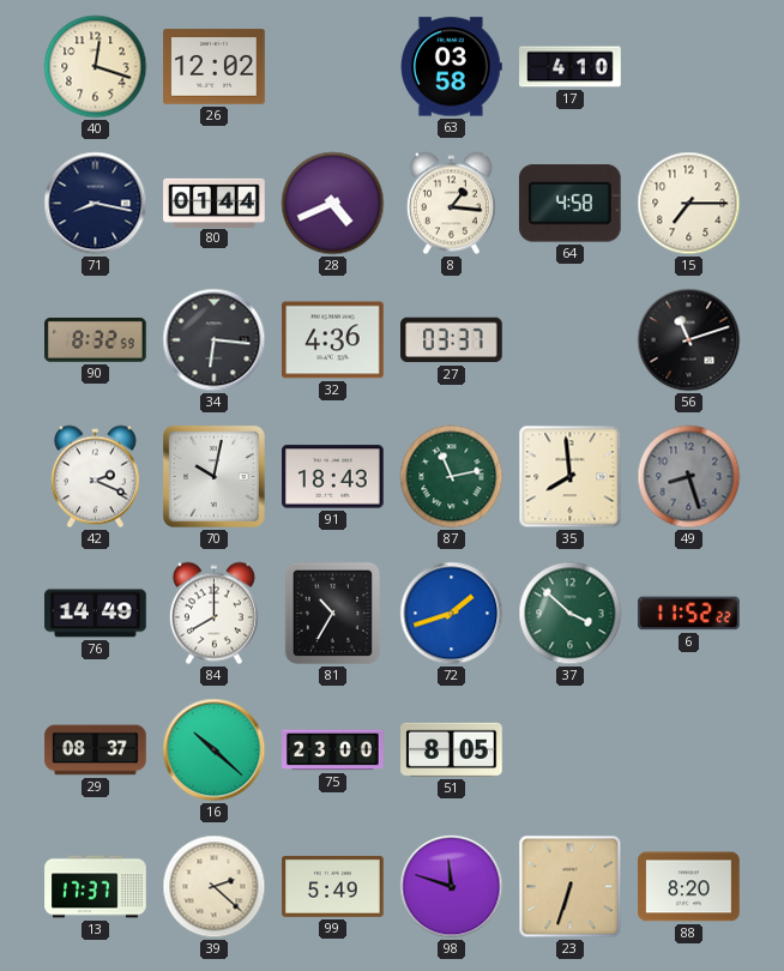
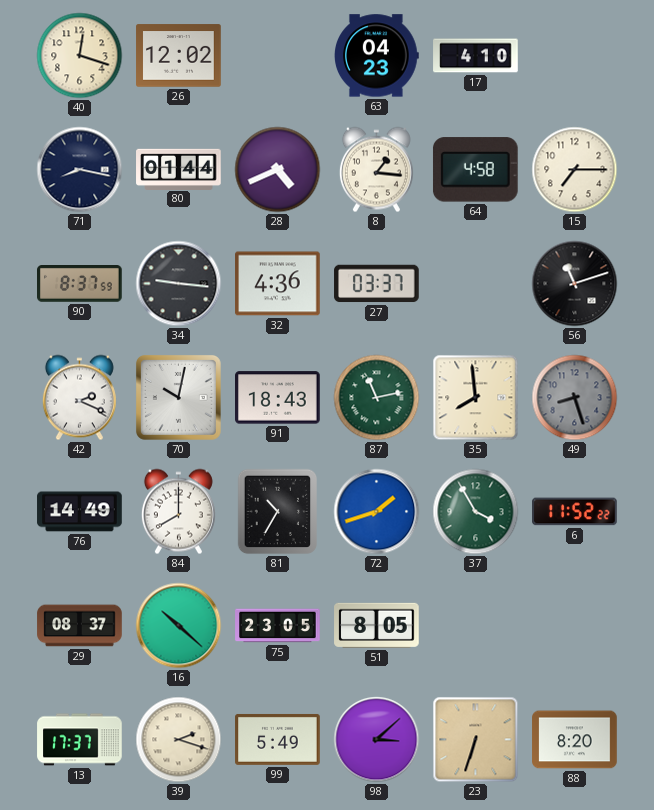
63: 03:58 -> 04:23
90: 8:32 -> 8:37
34: 6:16 -> 9:16
37: 3:52 -> 3:55
75: 23:00 -> 23:05
39: 2:22 -> 2:18
98: 11:48 -> 3:08
